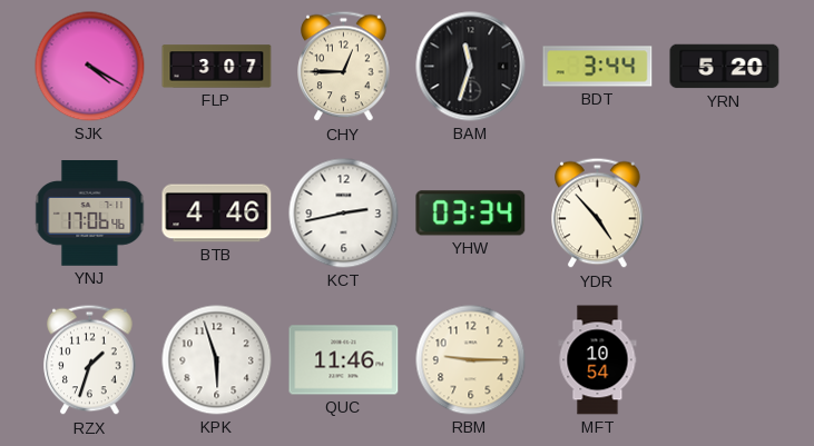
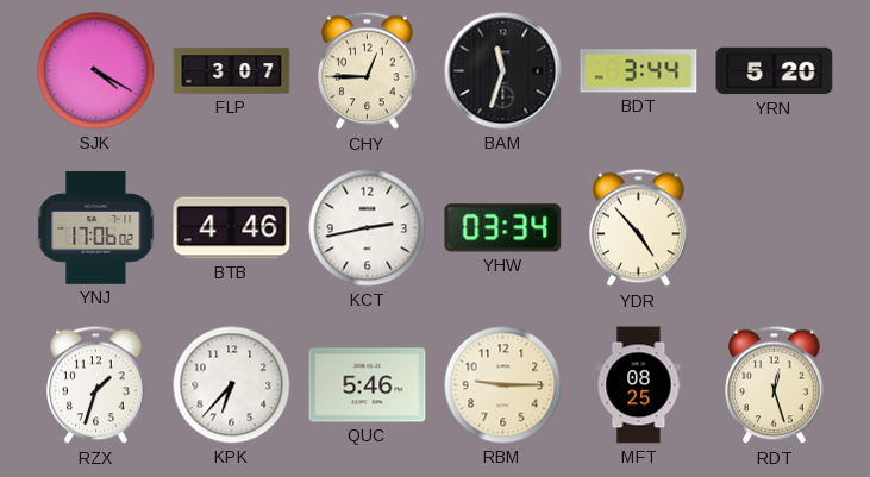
YNJ: 17:06:46 -> 17:06:02
KPK: 5:57 -> 6:37
QUC: 11:46 -> 5:46
MFT: 10:54 -> 08:25
RDT: none -> 12:27
